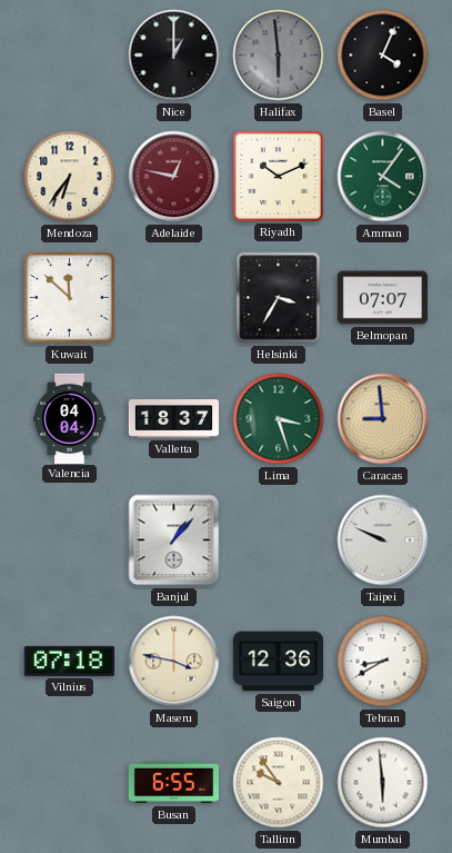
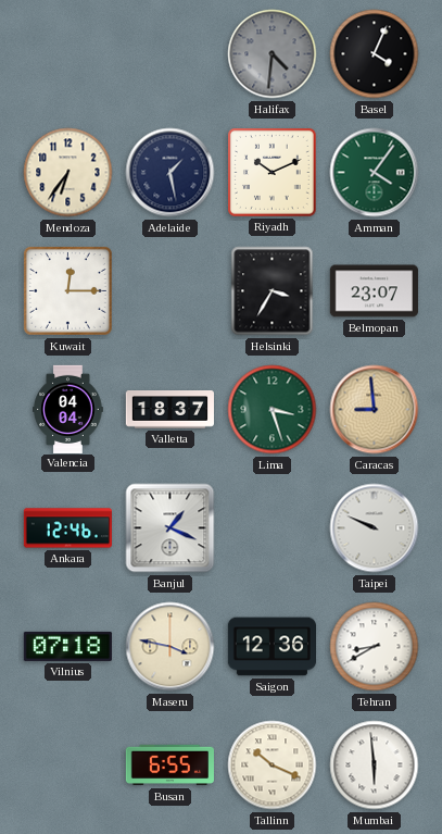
Nice: 1:00 -> none
Halifax: 5:59 -> 4:31
Adelaide: 12:47 -> 1:28
Adelaide dial: burgundy -> navy
Kuwait: 11:52 -> 12:15
Belmopan: 07:07 -> 23:07
Ankara: none -> 12:46
Banjul: 1:07 -> 1:19
Tallinn: 9:54 -> 10:19
